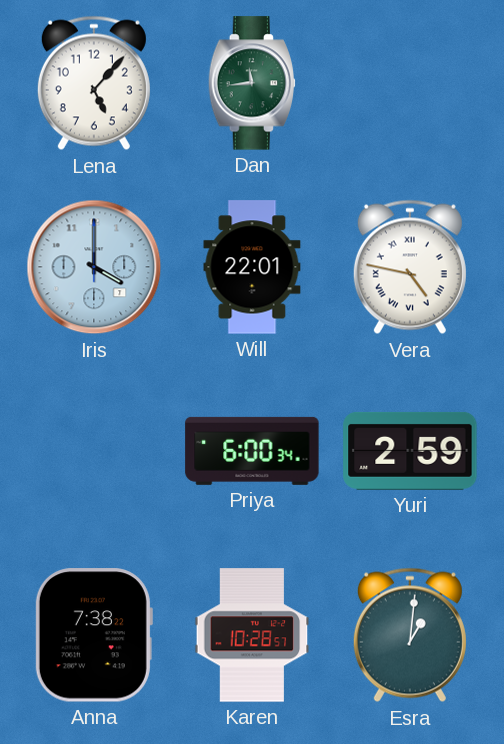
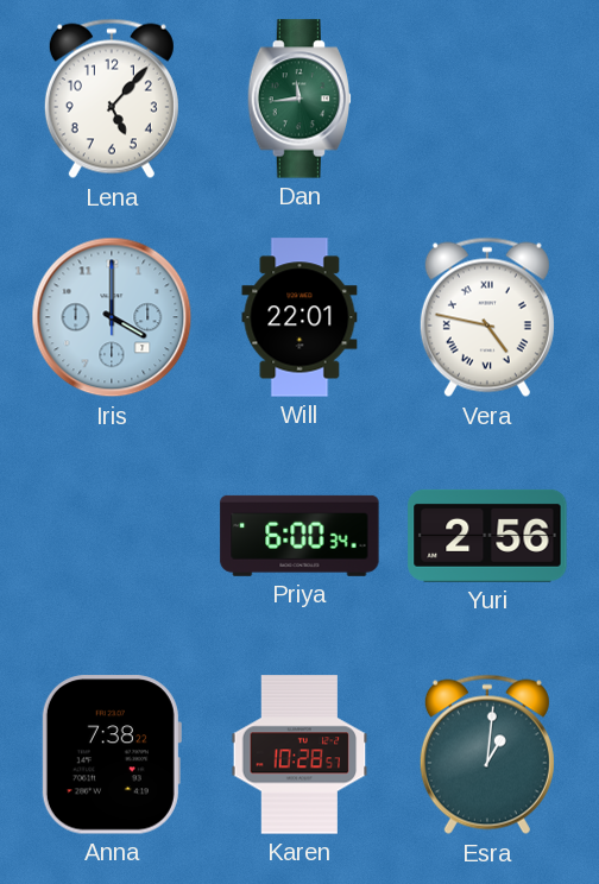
Yuri: 2:59 -> 2:56
